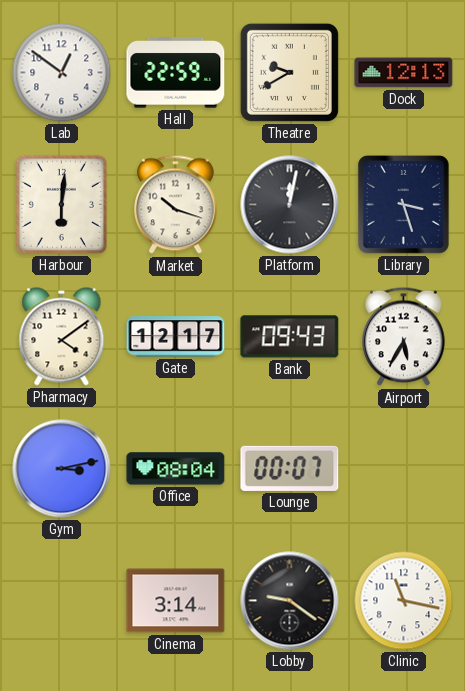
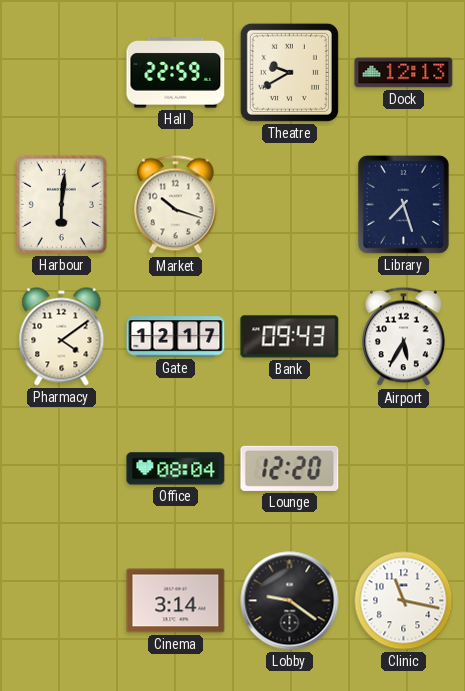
Lab: 12:51 -> none
Platform: 12:02 -> none
Library: 3:27 -> 7:27
Gym: 3:13 -> none
Lounge: 00:07 -> 12:20
